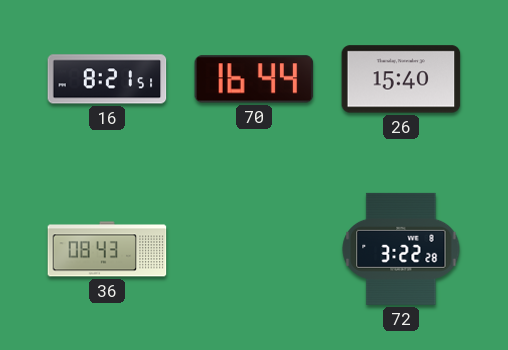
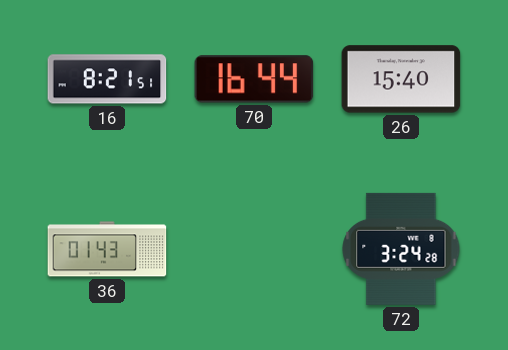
36: 08:43 -> 01:43
72: 3:22 -> 3:24
